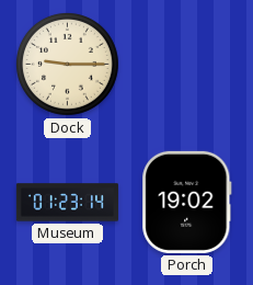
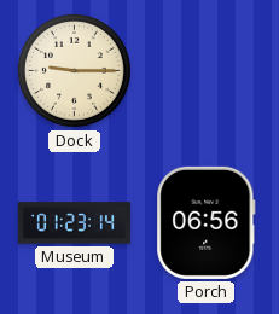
Porch: 19:02 -> 06:56
